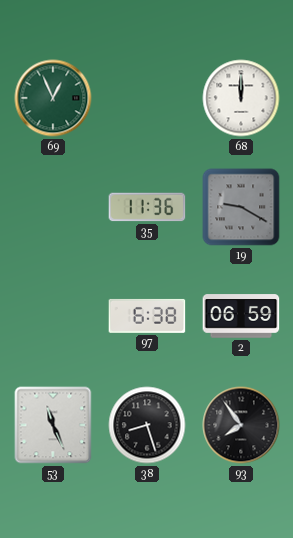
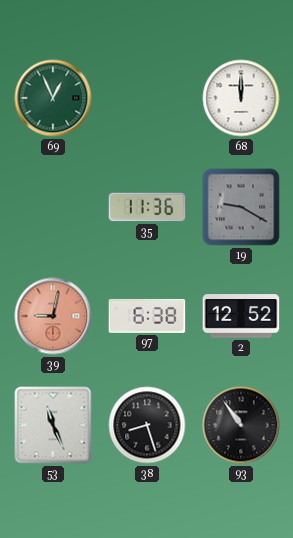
39: none -> 9:02
2: 06:59 -> 12:52
93: 7:54 -> 10:54
